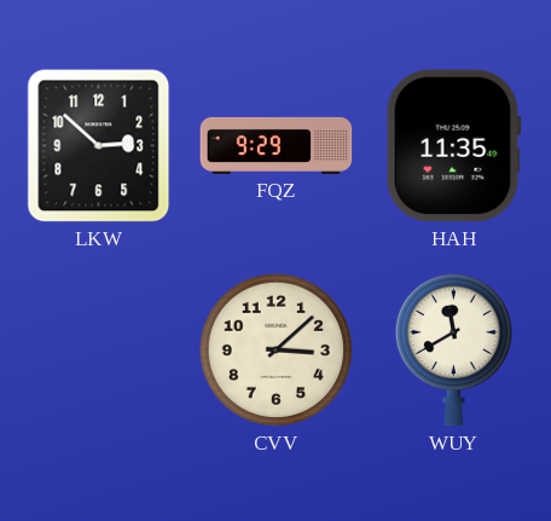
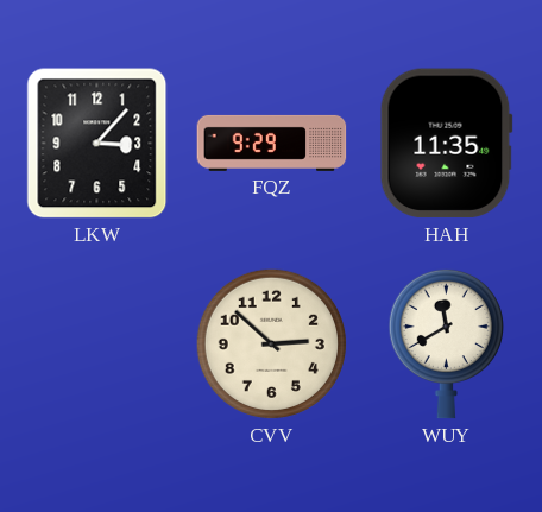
LKW: 2:52 -> 3:07
CVV: 3:08 -> 2:52
